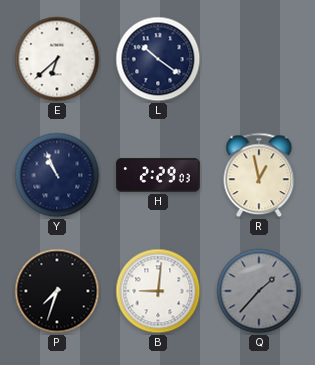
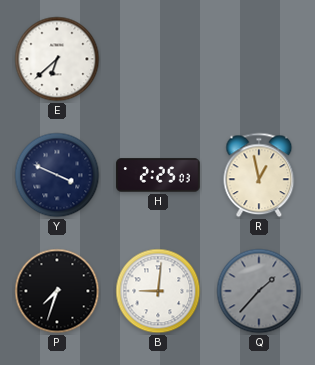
L: 10:21 -> none
Y: 10:56 -> 3:49
H: 2:29 -> 2:25
